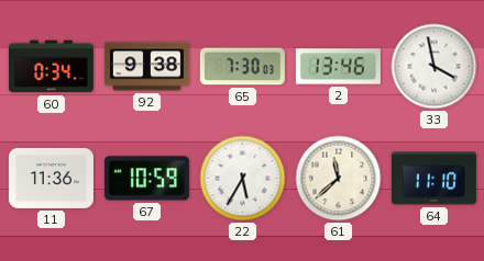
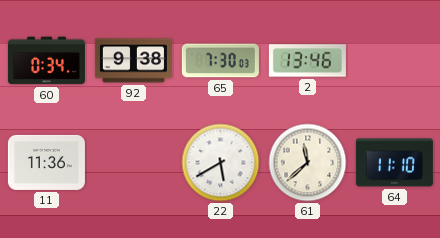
33: 3:58 -> none
67: 10:59 -> none
22: 5:35 -> 5:40
